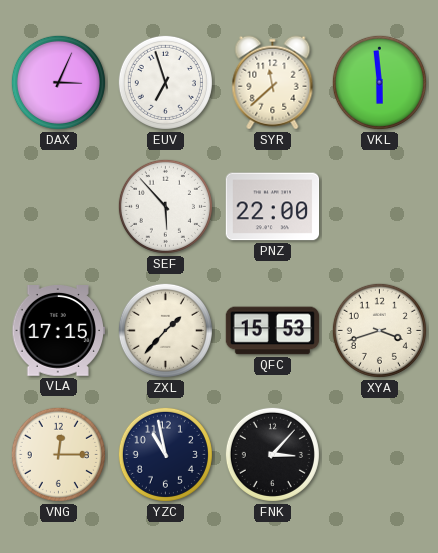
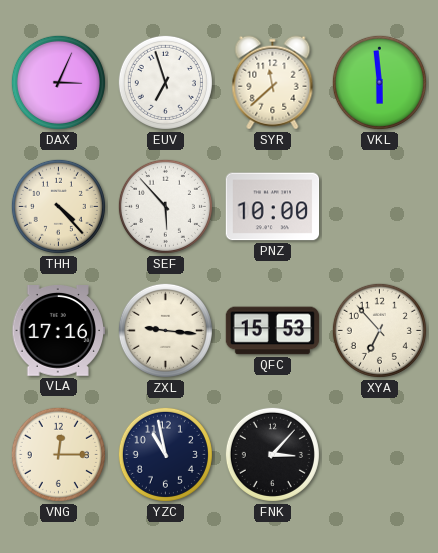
THH: none -> 4:23
PNZ: 22:00 -> 10:00
VLA: 17:15 -> 17:16
ZXL: 1:37 -> 9:16
XYA: 3:42 -> 6:53
